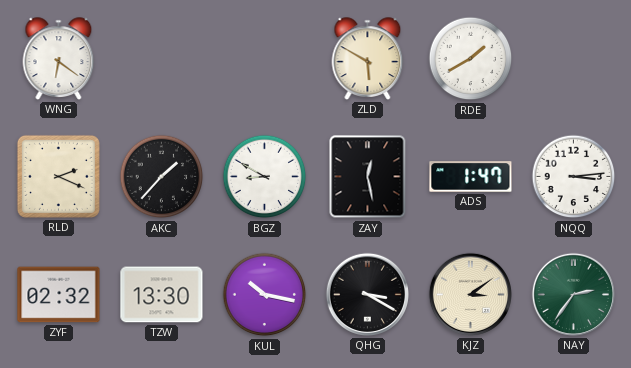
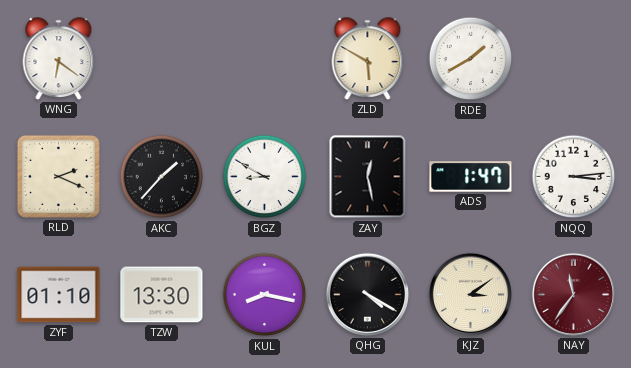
ZYF: 02:32 -> 01:10
KUL: 10:17 -> 8:17
QHG: 3:20 -> 4:20
NAY: 2:36 -> 11:36
NAY dial: green -> burgundy
